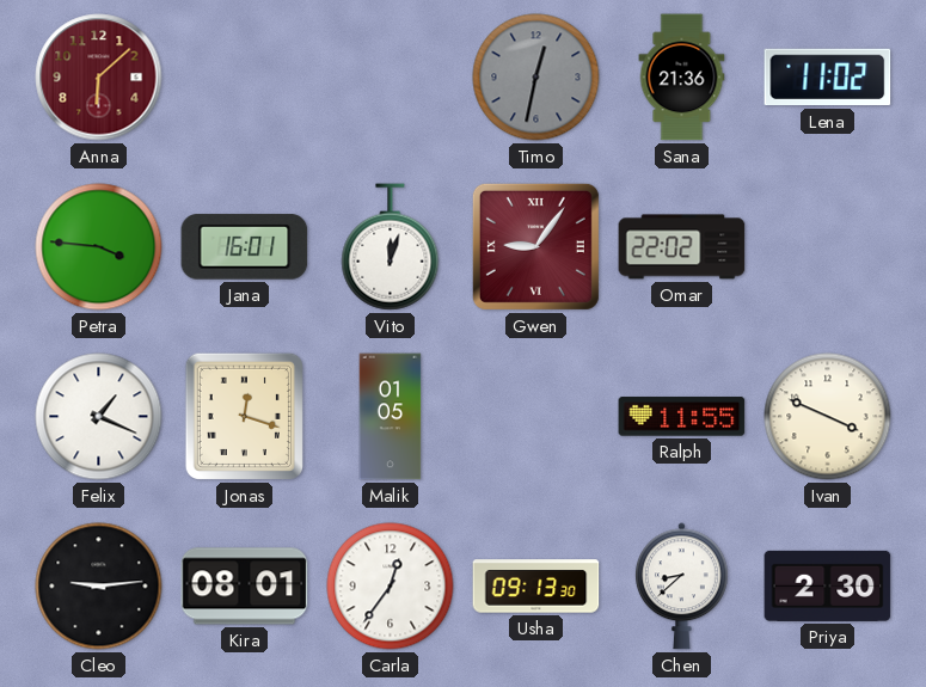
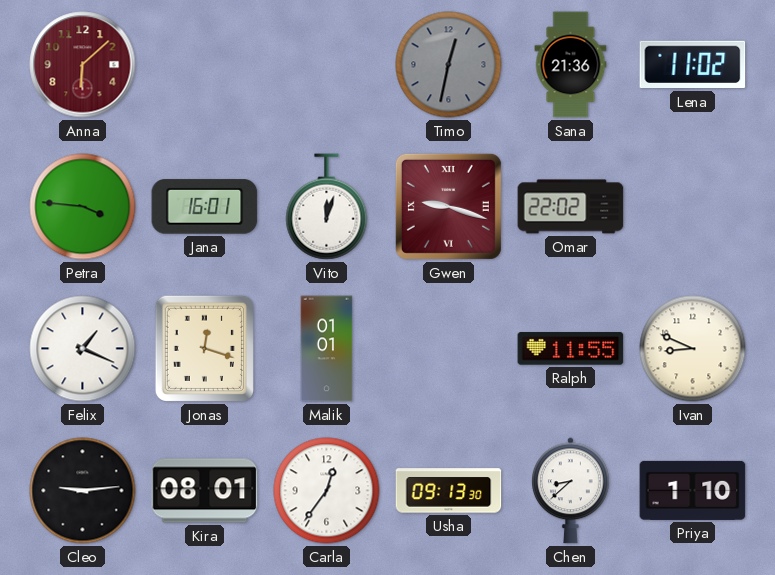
Gwen: 9:06 -> 9:18
Malik: 01:05 -> 01:01
Ivan: 3:49 -> 8:49
Priya: 2:30 -> 1:10
